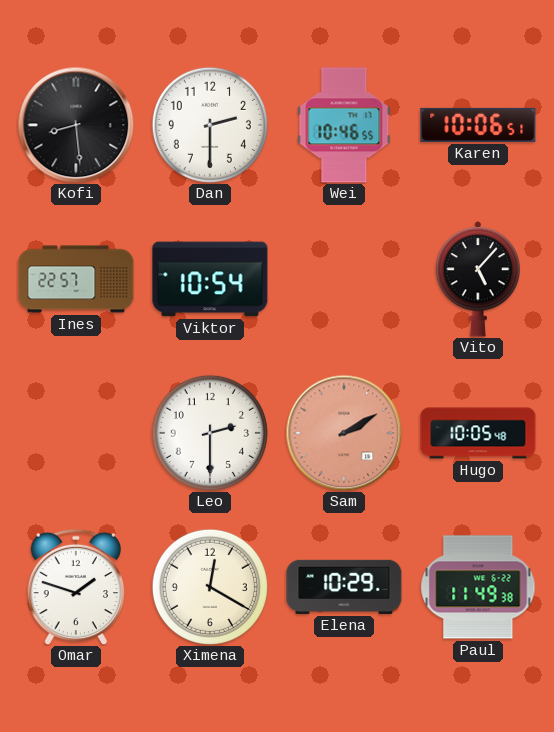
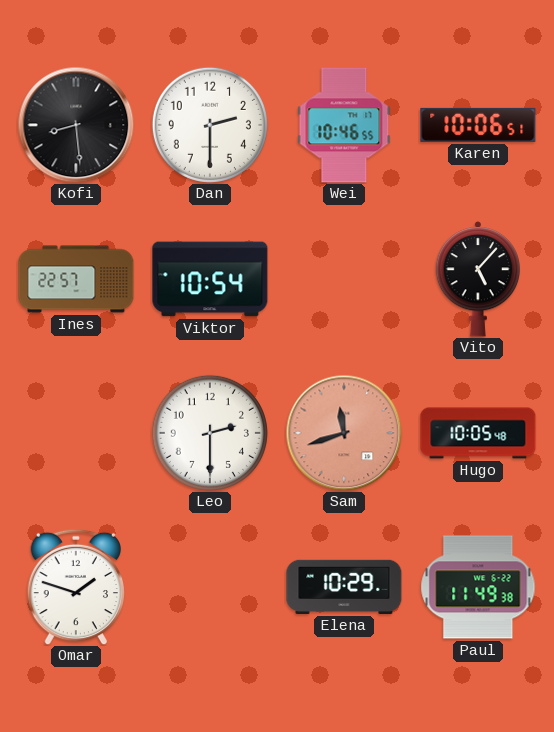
Sam: 2:10 -> 11:42
Ximena: 12:20 -> none
